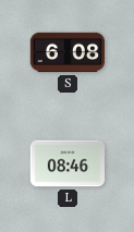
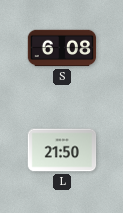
L: 08:46 -> 21:50
